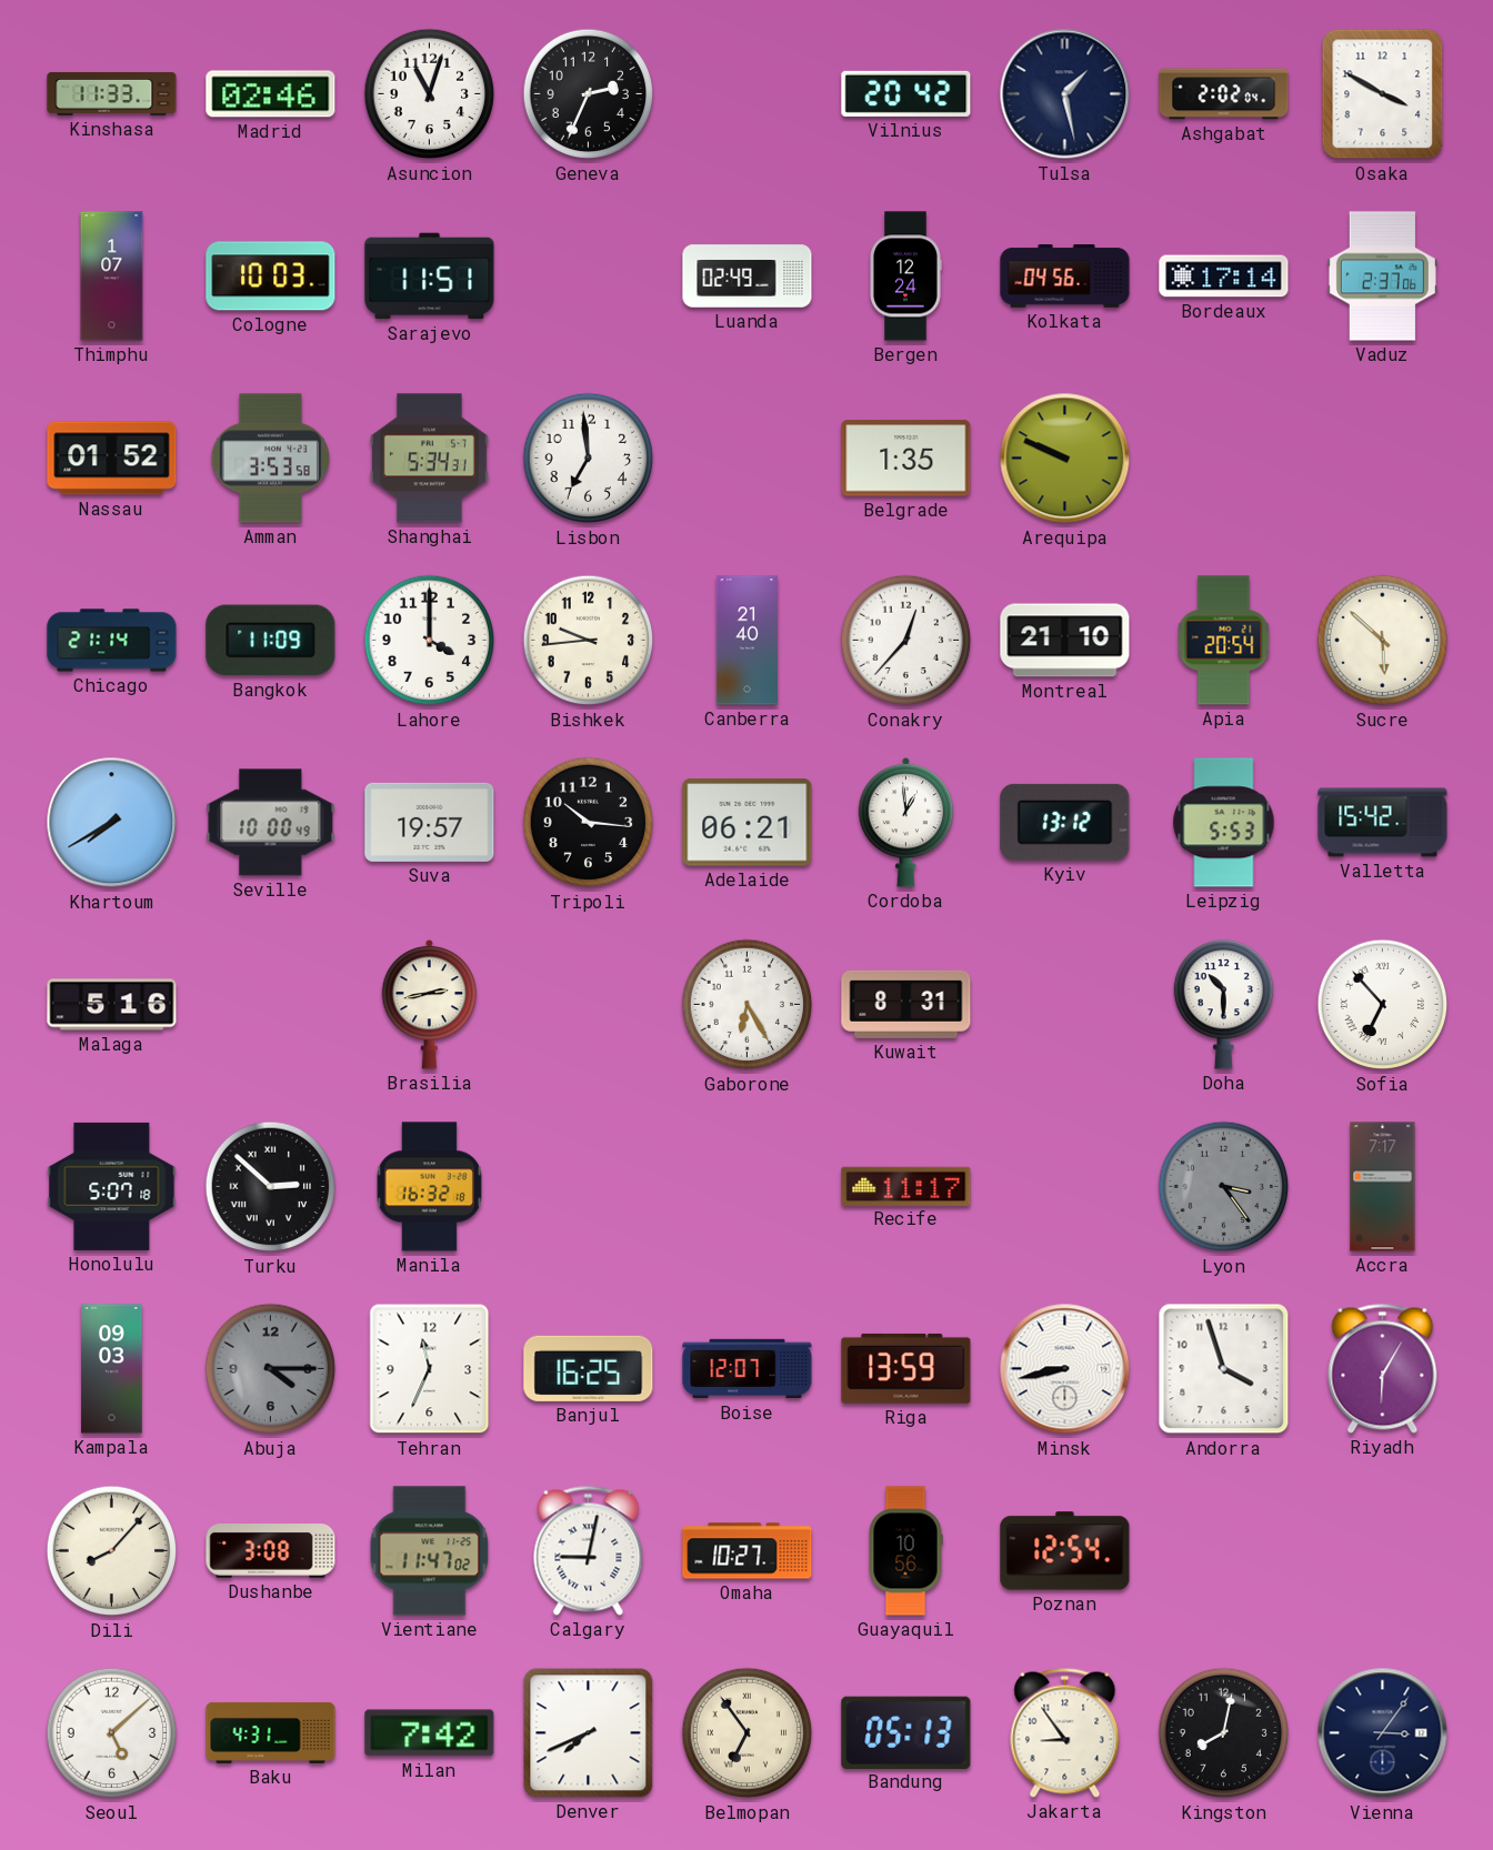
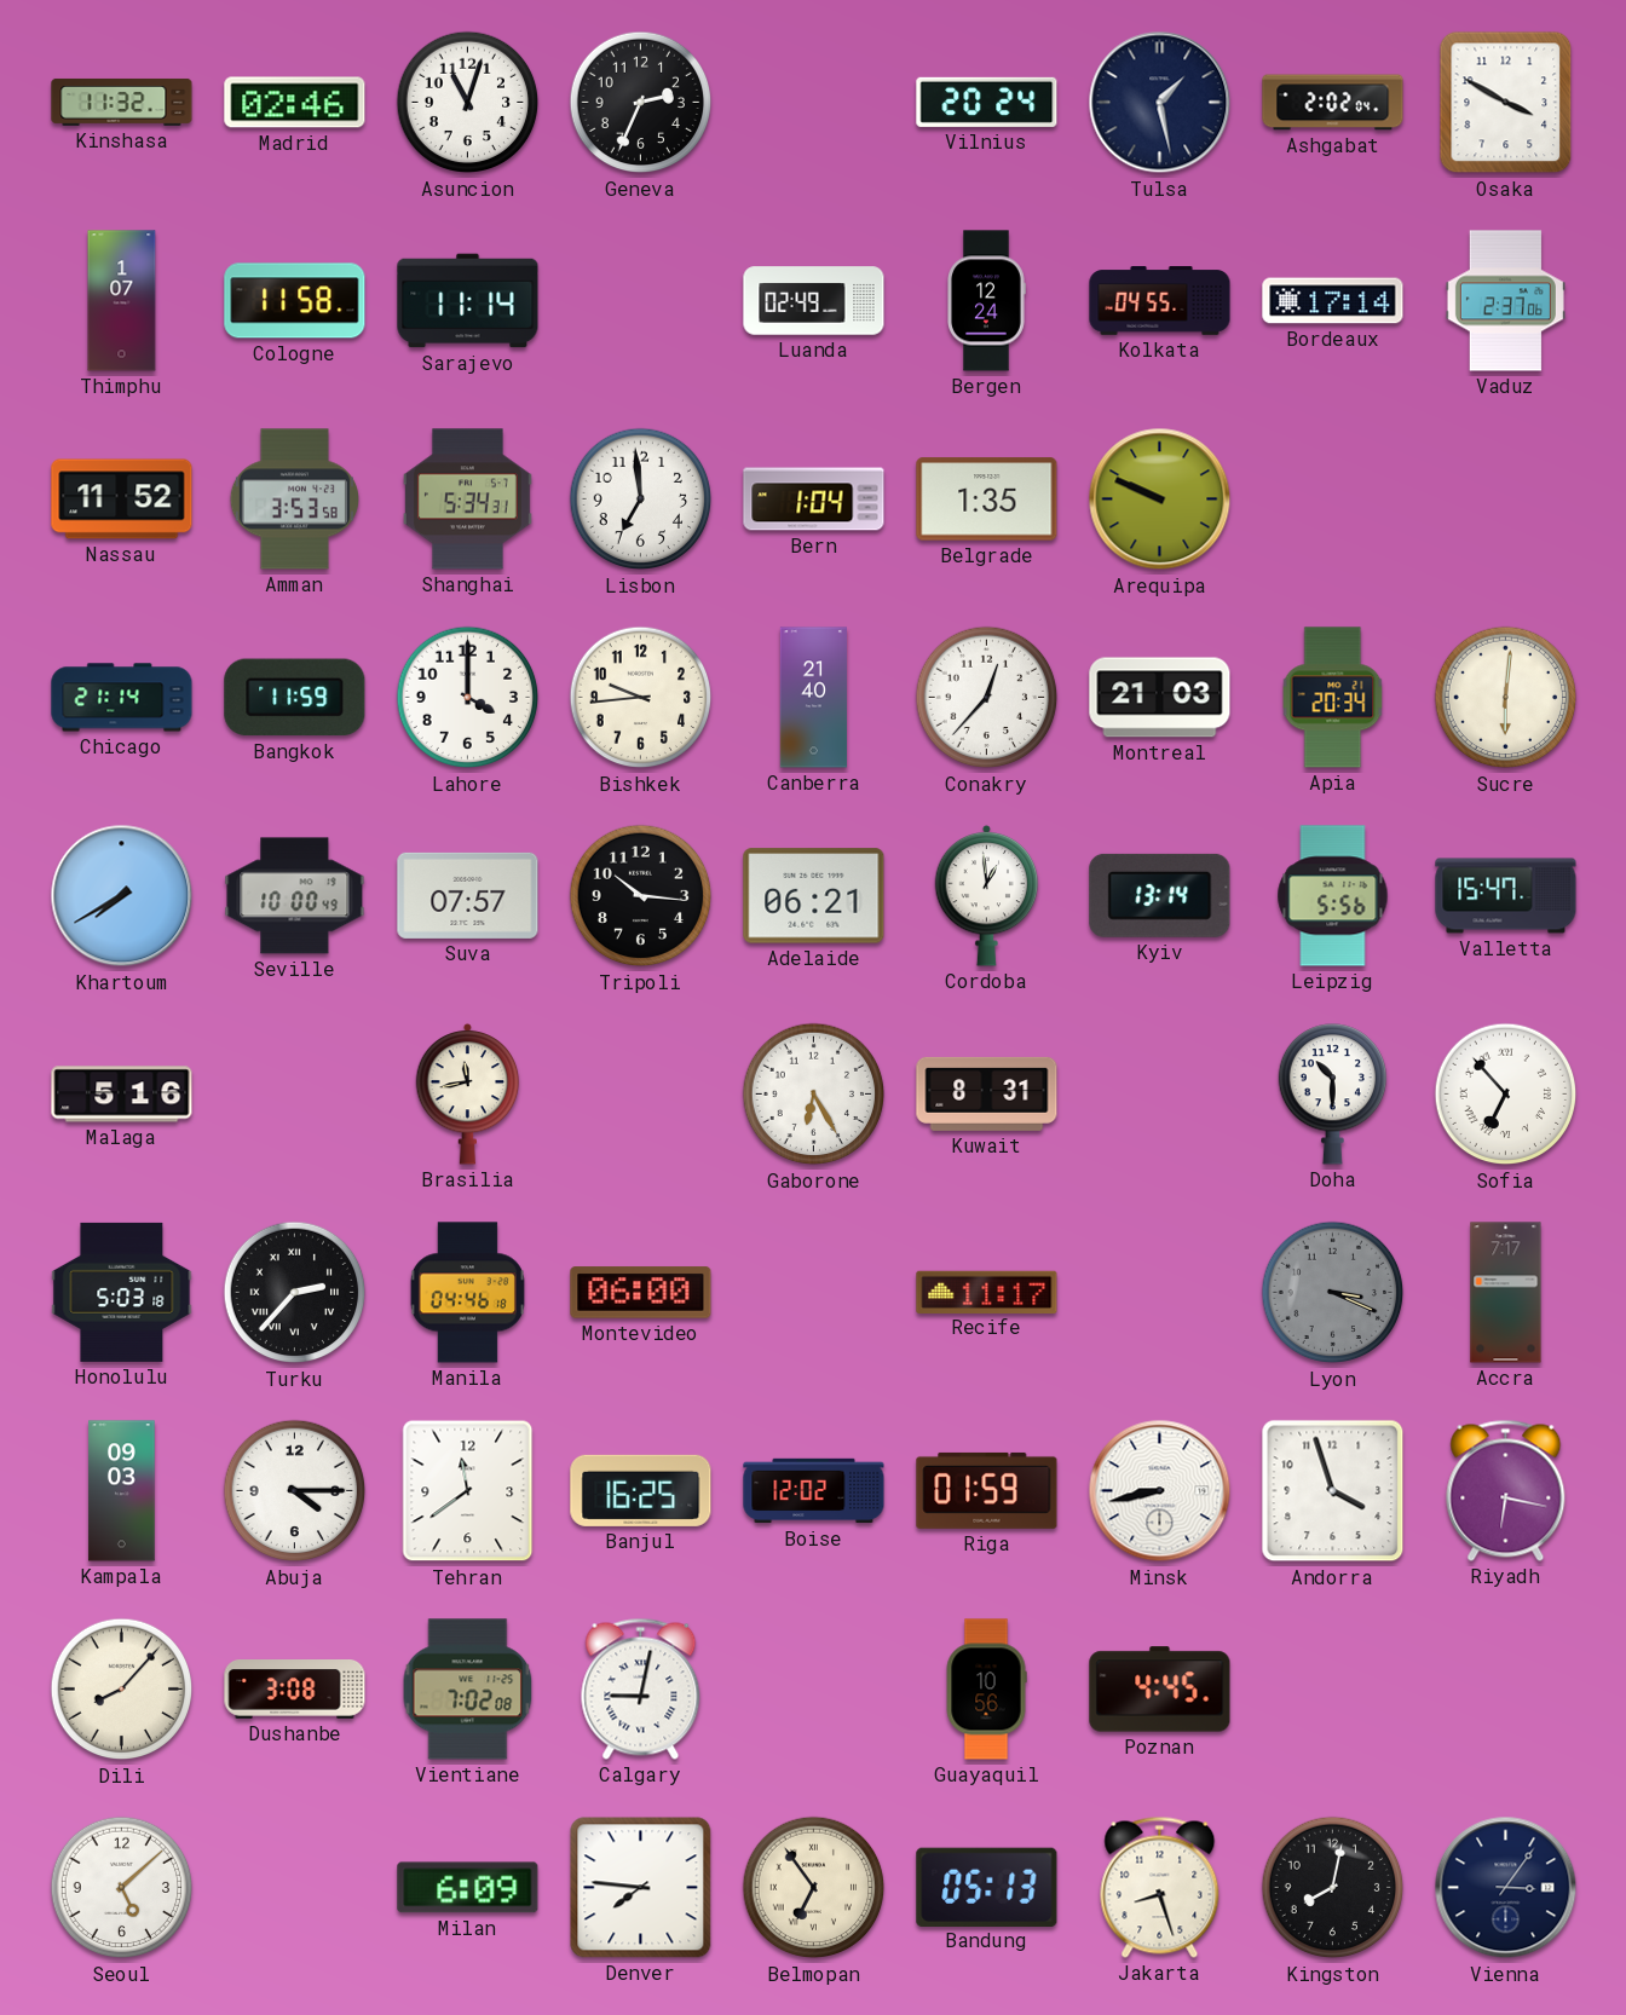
Kinshasa: 11:33 -> 11:32
Vilnius: 20:42 -> 20:24
Cologne: 10:03 -> 11:58
Sarajevo: 11:51 -> 11:14
Kolkata: 04:56 -> 04:55
Nassau: 01:52 -> 11:52
Bern: none -> 1:04
Bangkok: 11:09 -> 11:59
Montreal: 21:10 -> 21:03
Apia: 20:54 -> 20:34
Sucre: 5:52 -> 6:01
Suva: 19:57 -> 07:57
Kyiv: 13:12 -> 13:14
Leipzig: 5:53 -> 5:56
Valletta: 15:42 -> 15:47
Brasilia: 2:43 -> 11:43
Honolulu: 5:07 -> 5:03
Turku: 2:52 -> 2:37
Manila: 16:32 -> 04:46
Montevideo: none -> 06:00
Lyon: 3:24 -> 3:19
Abuja dial: grey -> white
Tehran: 11:34 -> 11:39
Boise: 12:07 -> 12:02
Riga: 13:59 -> 01:59
Riyadh: 6:05 -> 6:17
Vientiane: 11:47 -> 7:02
Omaha: 10:27 -> none
Poznan: 12:54 -> 4:45
Baku: 4:31 -> none
Milan: 7:42 -> 6:09
Denver: 7:41 -> 7:46
Jakarta: 8:54 -> 8:27
